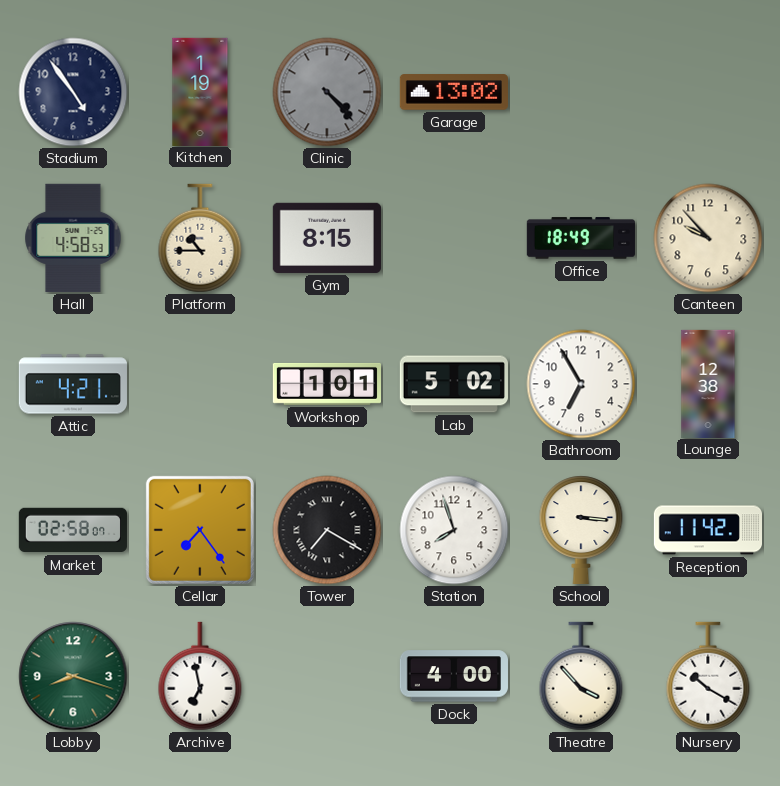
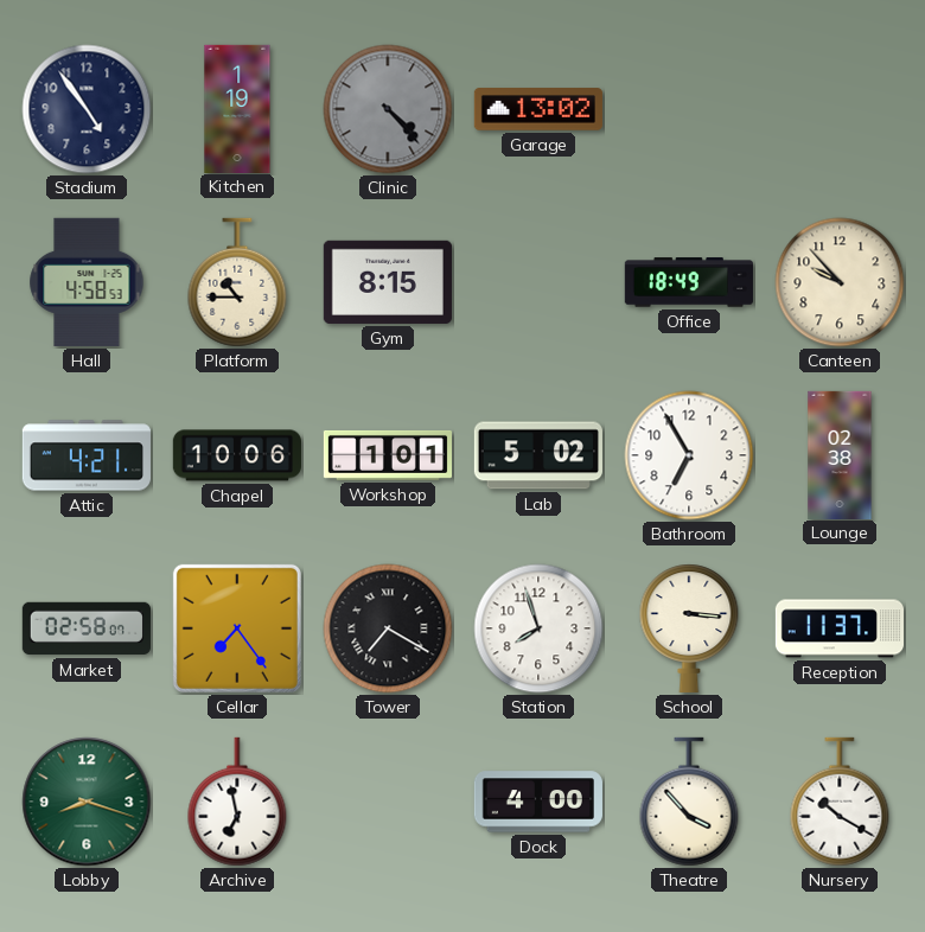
Chapel: none -> 10:06
Lounge: 12:38 -> 02:38
Reception: 11:42 -> 11:37
